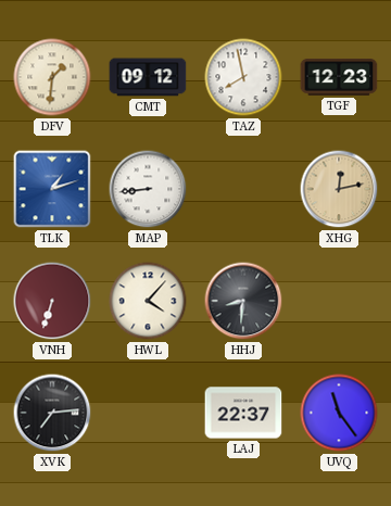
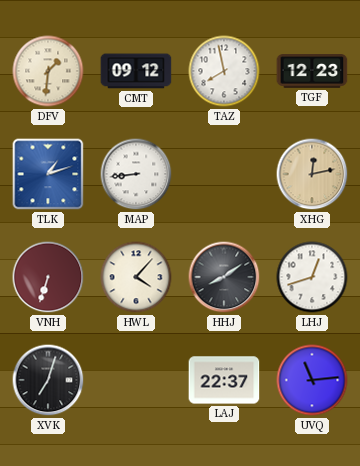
HHJ: 8:31 -> 8:09
LHJ: none -> 12:42
XVK: 7:14 -> 7:03
UVQ: 11:24 -> 11:14
